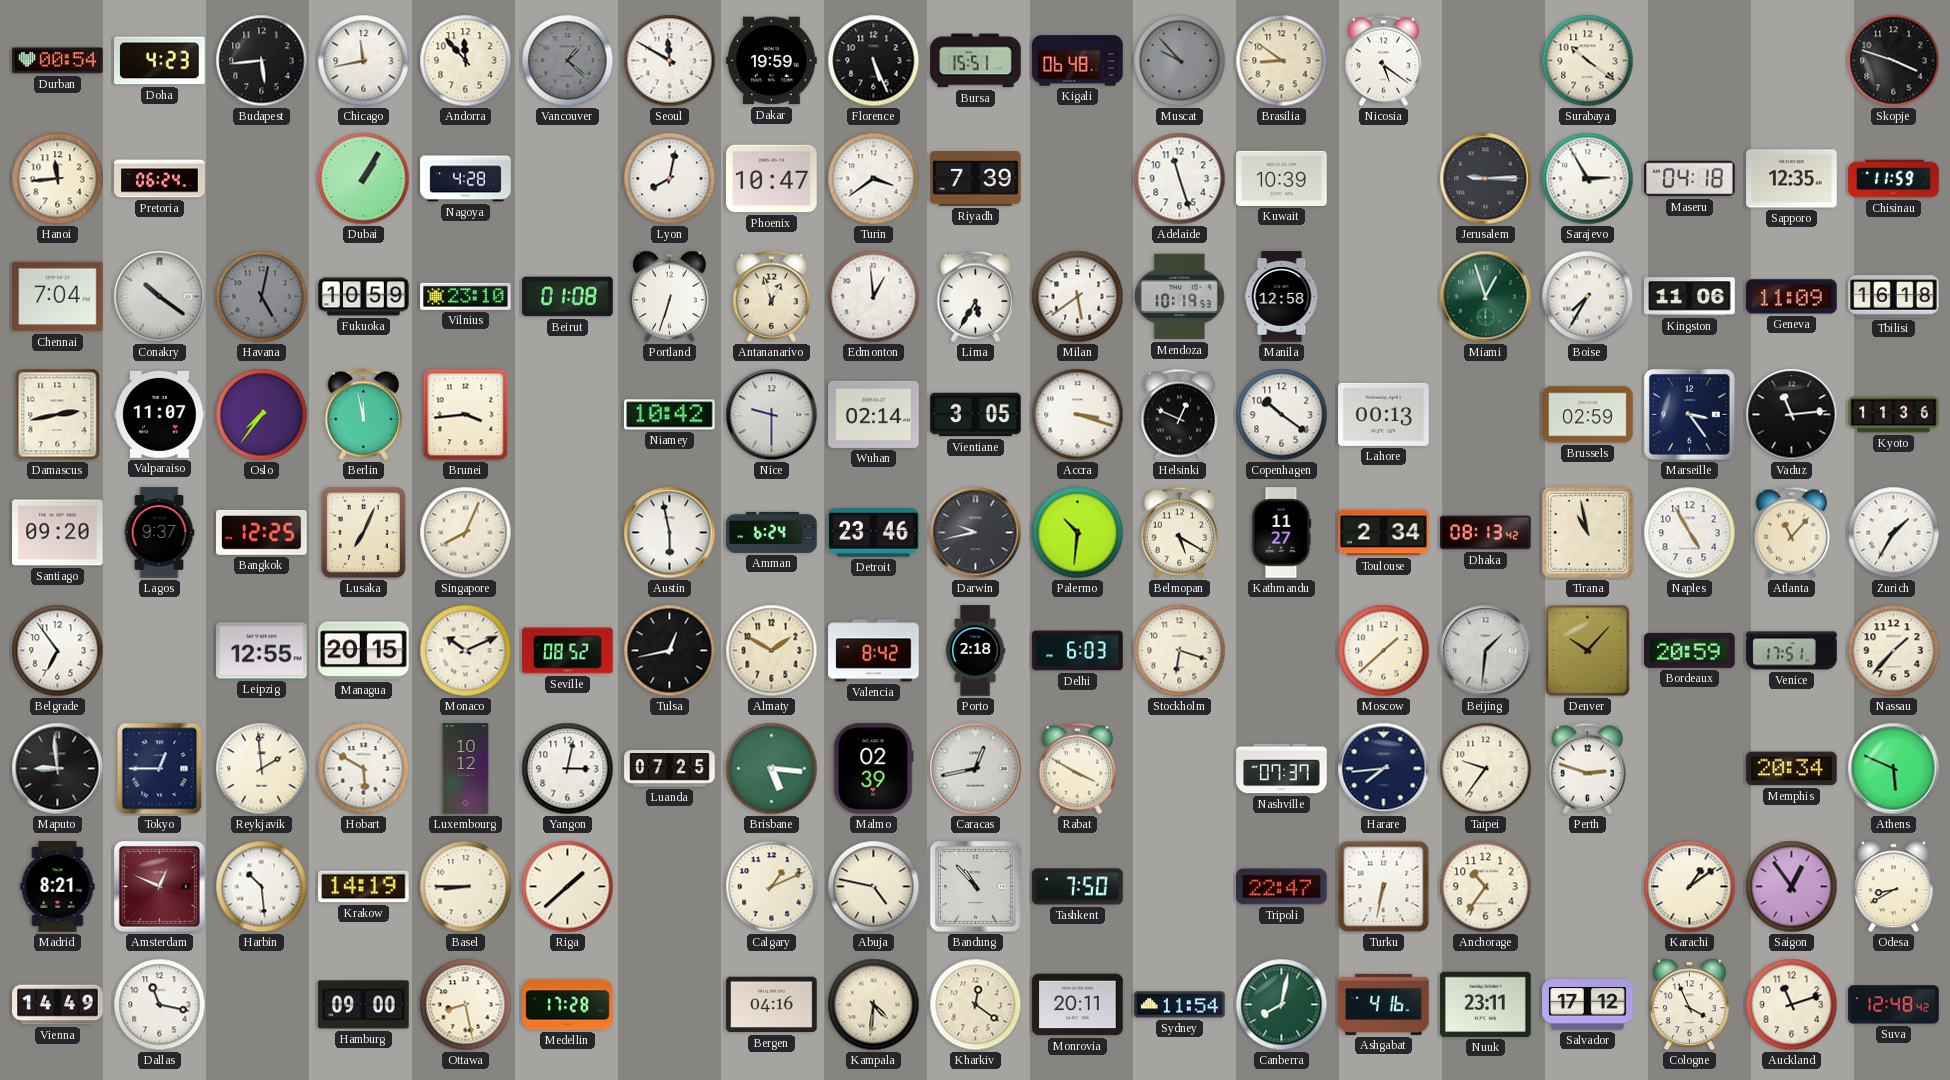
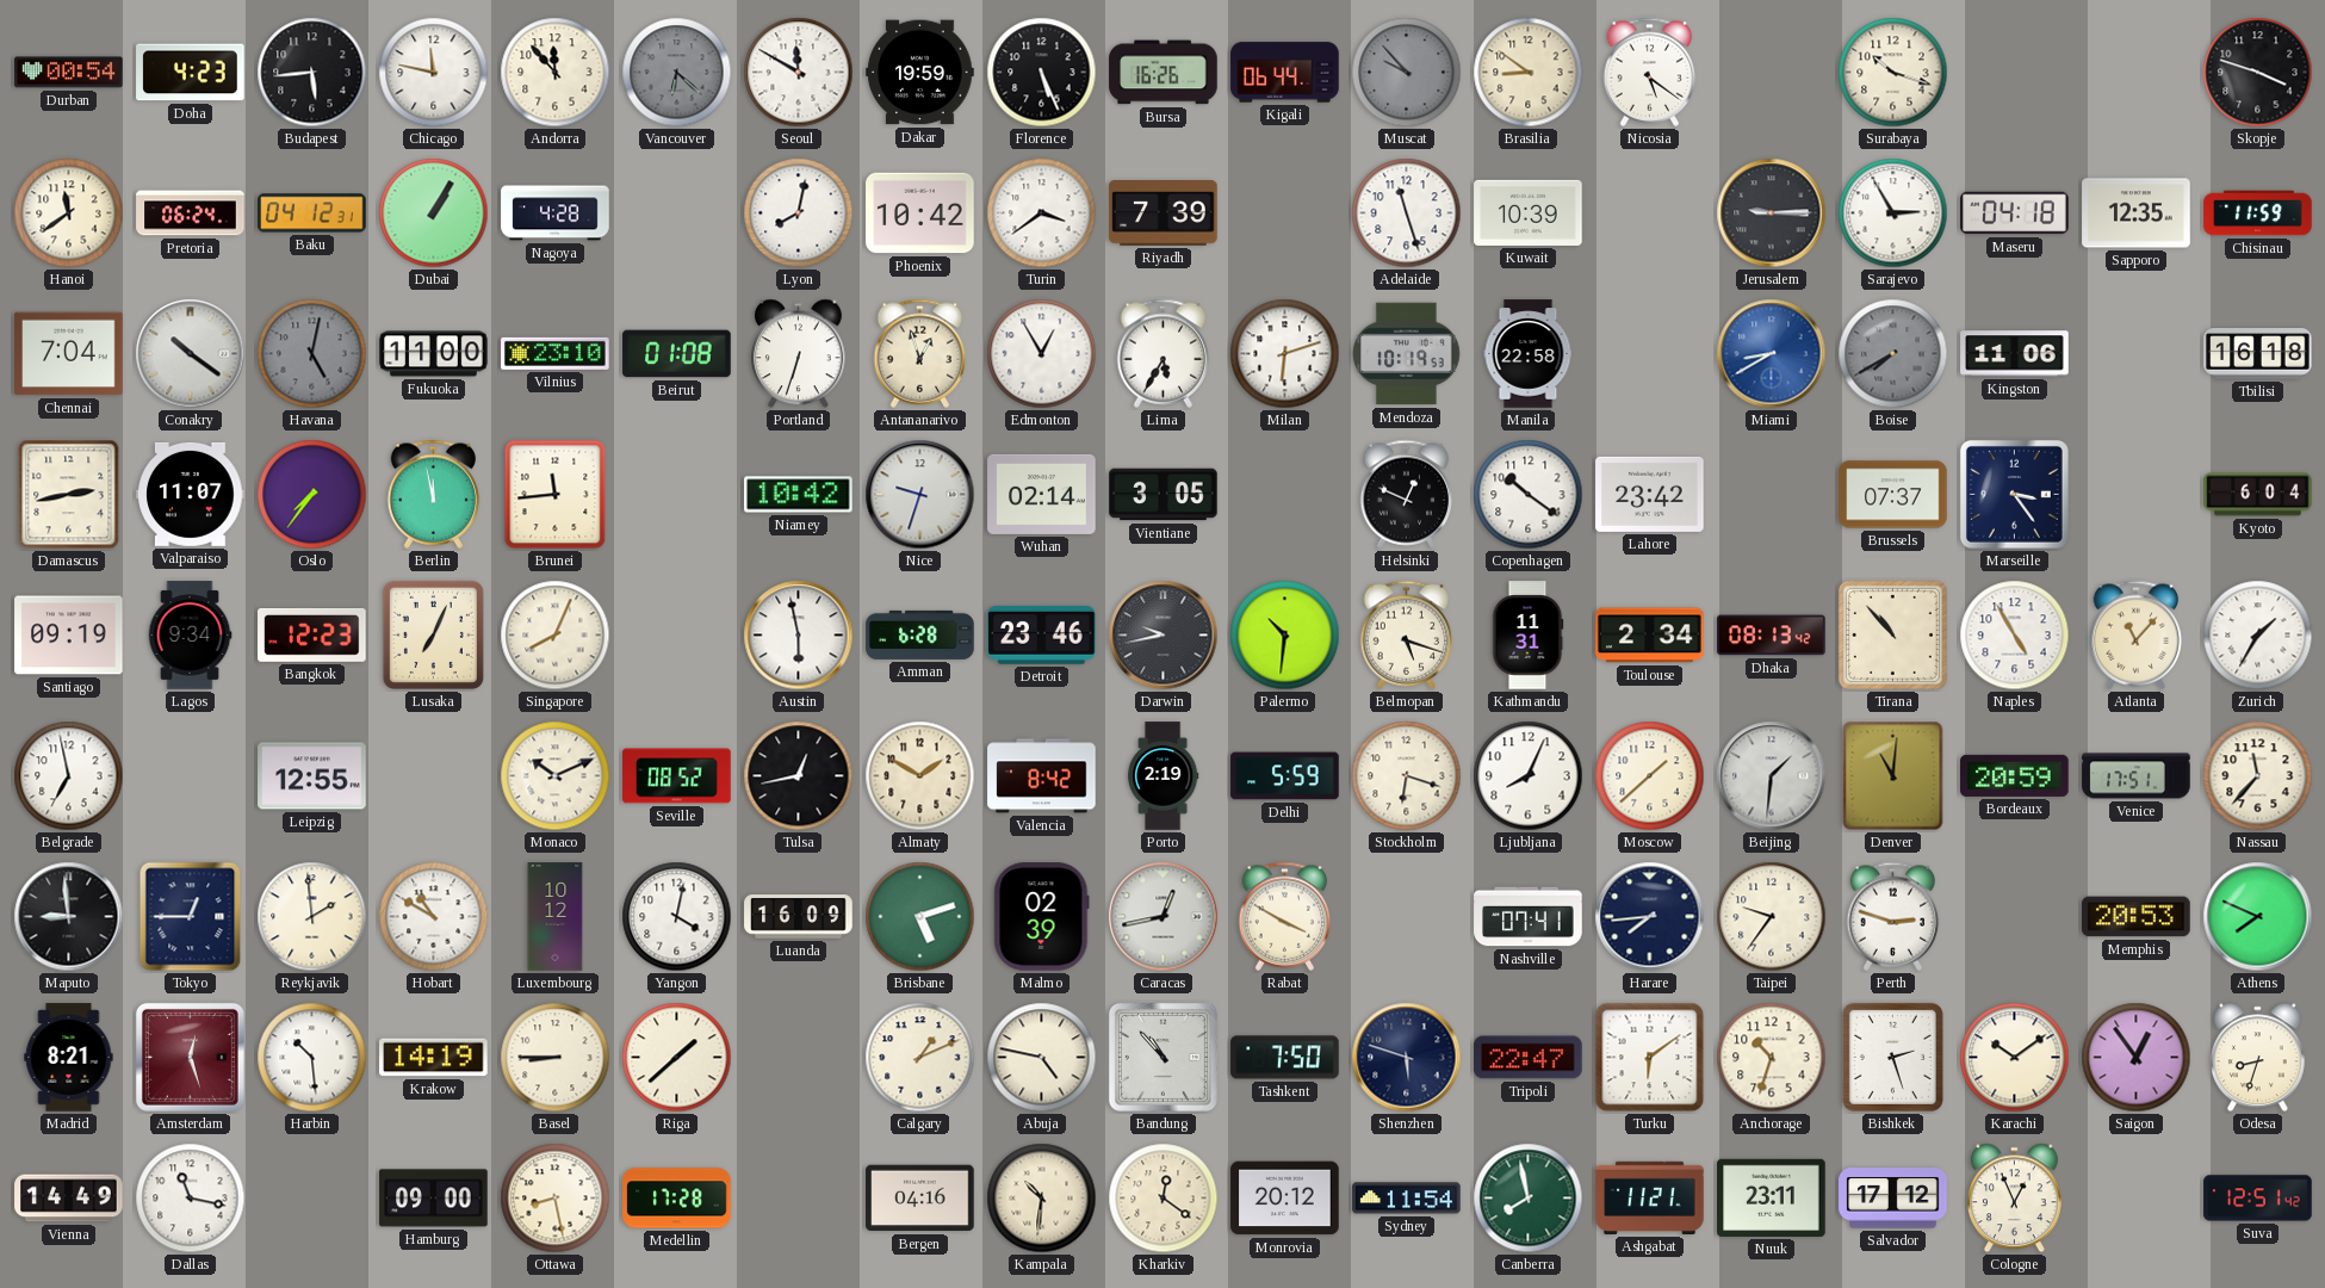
Chicago: 11:43 -> 11:47
Vancouver: 1:22 -> 6:22
Bursa: 15:51 -> 16:26
Kigali: 06:48 -> 06:44
Surabaya: 10:21 -> 10:18
Hanoi: 11:44 -> 11:39
Baku: none -> 04:12
Phoenix: 10:47 -> 10:42
Fukuoka: 10:59 -> 11:00
Edmonton: 12:59 -> 12:55
Milan: 5:39 -> 6:12
Manila: 12:58 -> 22:58
Miami: 12:57 -> 8:40
Miami dial: green -> blue
Boise: 7:35 -> 7:40
Boise dial: white -> grey
Geneva: 11:09 -> none
Brunei: 3:44 -> 11:44
Nice: 9:30 -> 9:33
Accra: 3:18 -> none
Lahore: 00:13 -> 23:42
Brussels: 02:59 -> 07:37
Vaduz: 11:14 -> none
Kyoto: 11:36 -> 6:04
Santiago: 09:20 -> 09:19
Lagos: 9:37 -> 9:34
Bangkok: 12:25 -> 12:23
Amman: 6:24 -> 6:28
Belmopan: 5:20 -> 5:18
Kathmandu: 11:27 -> 11:31
Tirana: 10:58 -> 10:53
Belgrade: 6:54 -> 6:58
Managua: 20:15 -> none
Porto: 2:18 -> 2:19
Delhi: 6:03 -> 5:59
Ljubljana: none -> 8:04
Denver: 10:07 -> 11:01
Nassau: 1:37 -> 11:37
Hobart: 5:50 -> 10:50
Yangon: 3:02 -> 4:02
Luanda: 07:25 -> 16:09
Brisbane: 5:16 -> 5:12
Nashville: 07:37 -> 07:41
Memphis: 20:34 -> 20:53
Athens: 5:49 -> 7:49
Amsterdam: 12:49 -> 12:27
Shenzhen: none -> 5:48
Turku: 6:32 -> 6:09
Anchorage: 10:36 -> 10:33
Bishkek: none -> 2:27
Karachi: 1:09 -> 10:09
Odesa: 8:40 -> 8:33
Kampala: 4:31 -> 10:31
Monrovia: 20:11 -> 20:12
Canberra: 8:02 -> 7:58
Ashgabat: 4:16 -> 11:21
Cologne: 3:56 -> 12:56
Auckland: 11:12 -> none
Suva: 12:48 -> 12:51
